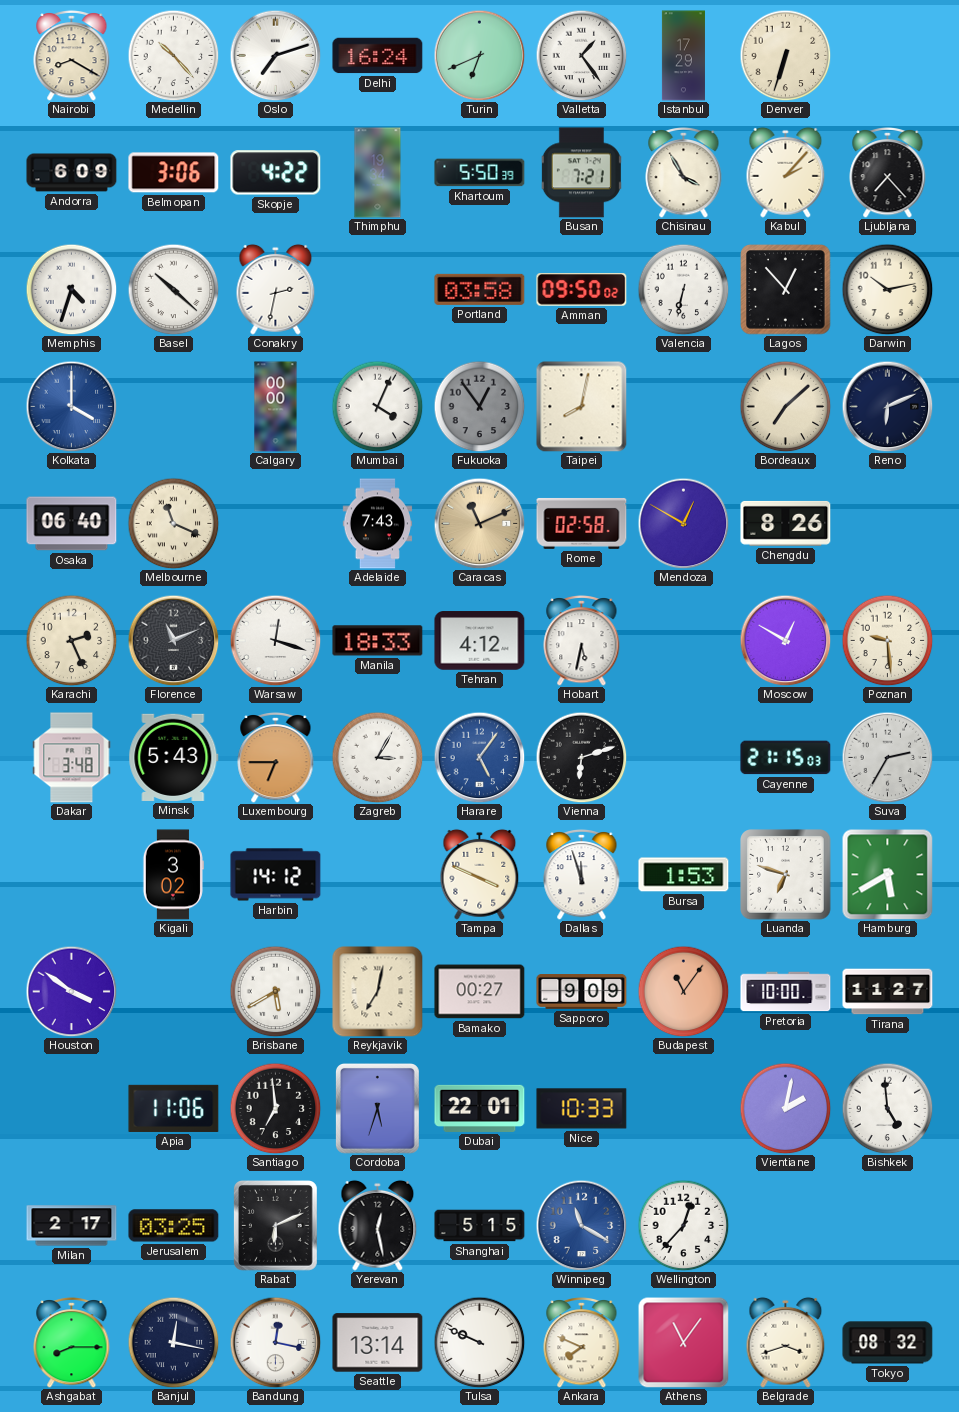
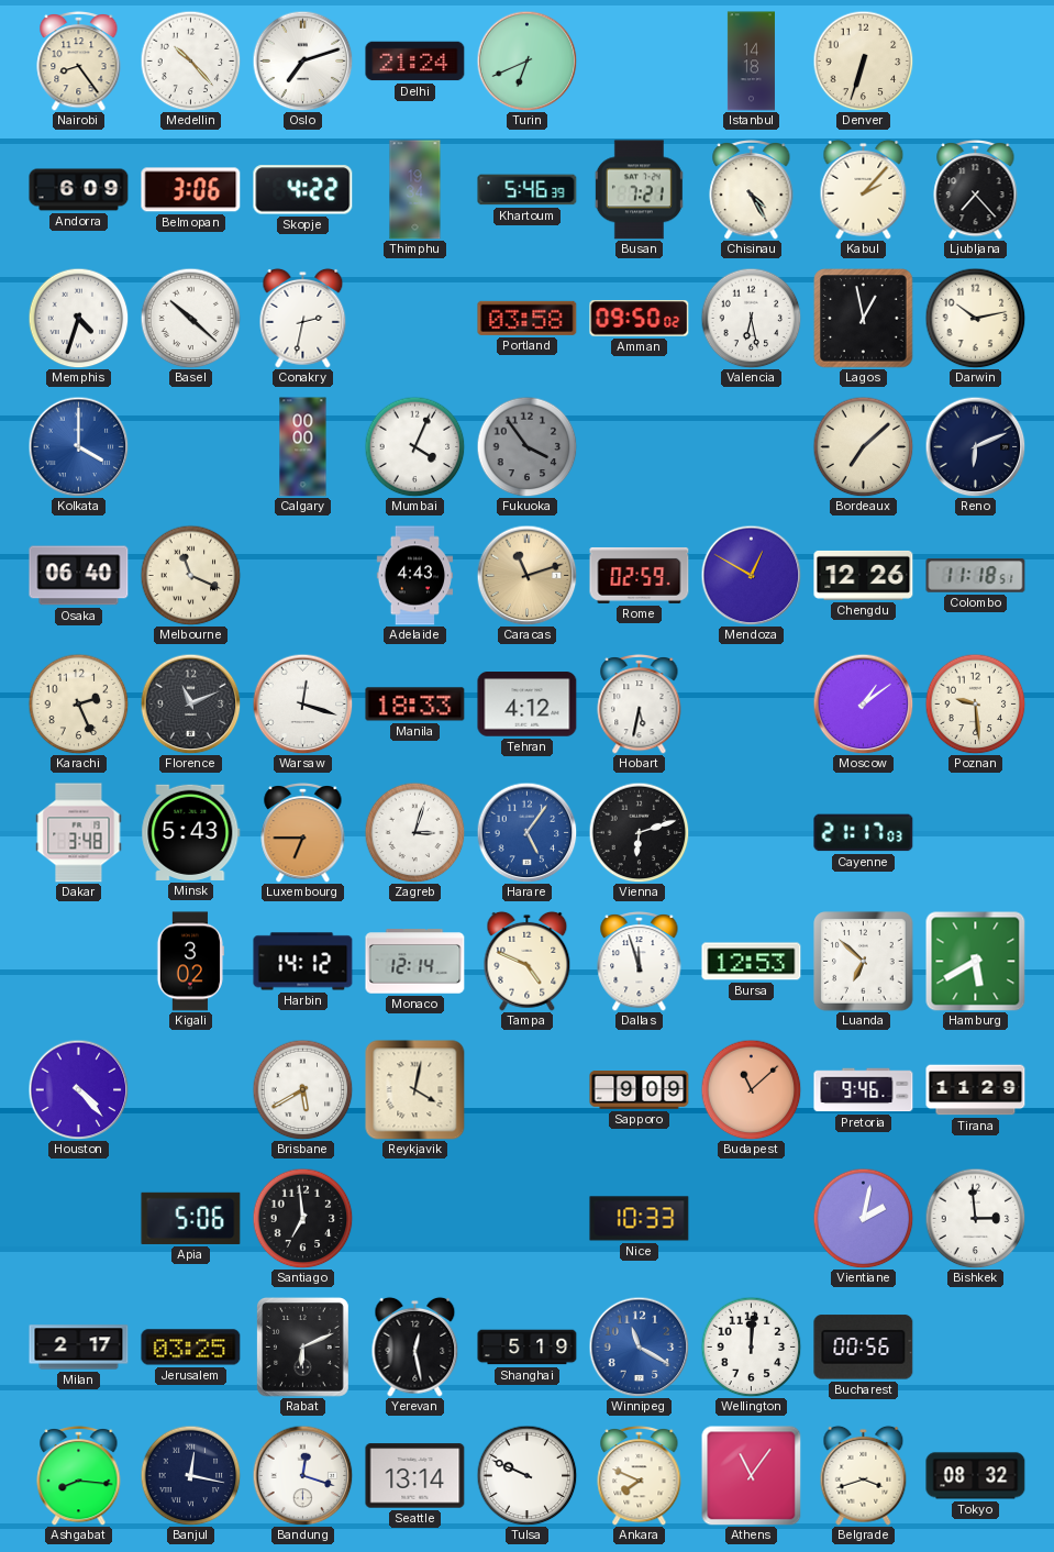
Nairobi: 8:20 -> 8:24
Delhi: 16:24 -> 21:24
Valletta: 1:24 -> none
Istanbul: 17:29 -> 14:18
Khartoum: 5:50 -> 5:46
Chisinau: 3:55 -> 4:25
Valencia: 6:32 -> 6:28
Lagos: 12:53 -> 12:58
Fukuoka: 12:54 -> 3:54
Taipei: 8:02 -> none
Adelaide: 7:43 -> 4:43
Caracas: 11:11 -> 11:12
Rome: 02:58 -> 02:59
Chengdu: 8:26 -> 12:26
Colombo: none -> 11:18
Moscow: 12:50 -> 1:09
Zagreb: 3:05 -> 3:03
Cayenne: 21:15 -> 21:17
Suva: 2:35 -> none
Monaco: none -> 12:14
Tampa: 3:49 -> 4:49
Bursa: 1:53 -> 12:53
Luanda: 6:48 -> 6:52
Houston: 3:51 -> 4:23
Reykjavik: 7:02 -> 4:02
Bamako: 00:27 -> none
Budapest: 11:06 -> 11:08
Pretoria: 10:00 -> 9:46
Tirana: 11:27 -> 11:29
Apia: 11:06 -> 5:06
Cordoba: 5:33 -> none
Dubai: 22:01 -> none
Bishkek: 4:59 -> 2:59
Shanghai: 5:15 -> 5:19
Wellington: 12:37 -> 12:01
Bucharest: none -> 00:56
Ashgabat: 8:15 -> 8:16
Bandung: 12:17 -> 12:18
